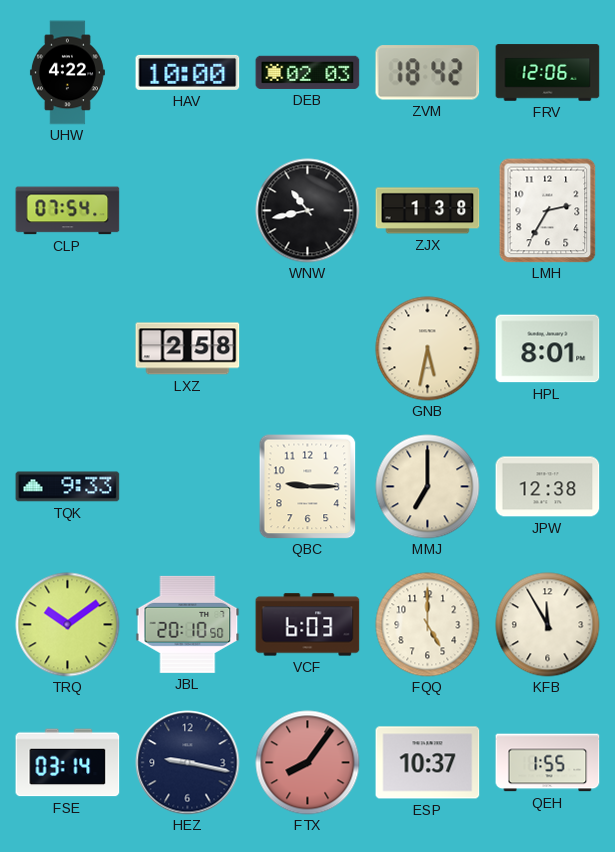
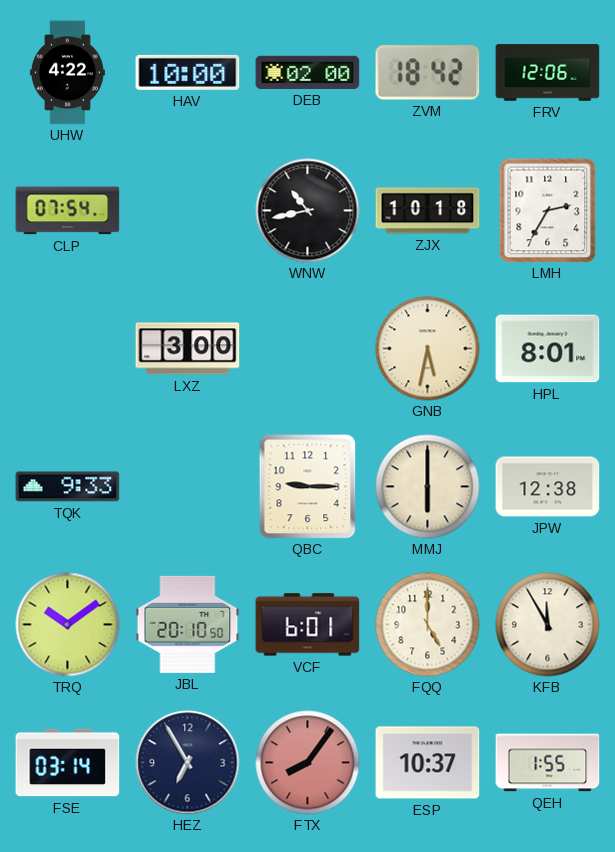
DEB: 02:03 -> 02:00
ZJX: 1:38 -> 10:18
LXZ: 2:58 -> 3:00
MMJ: 7:00 -> 6:00
VCF: 6:03 -> 6:01
HEZ: 9:17 -> 6:55
